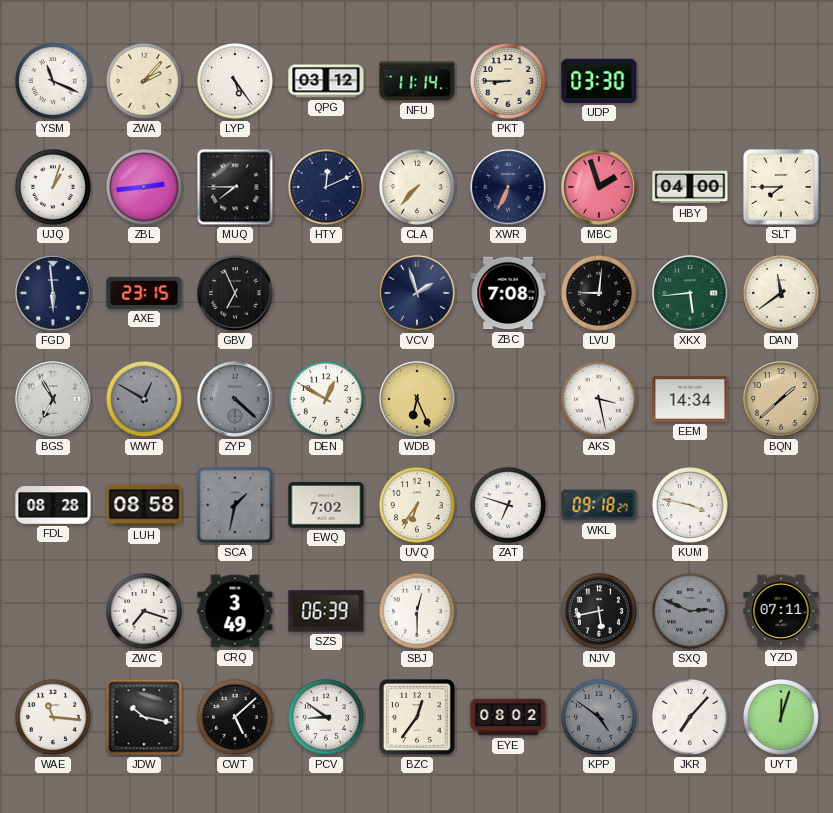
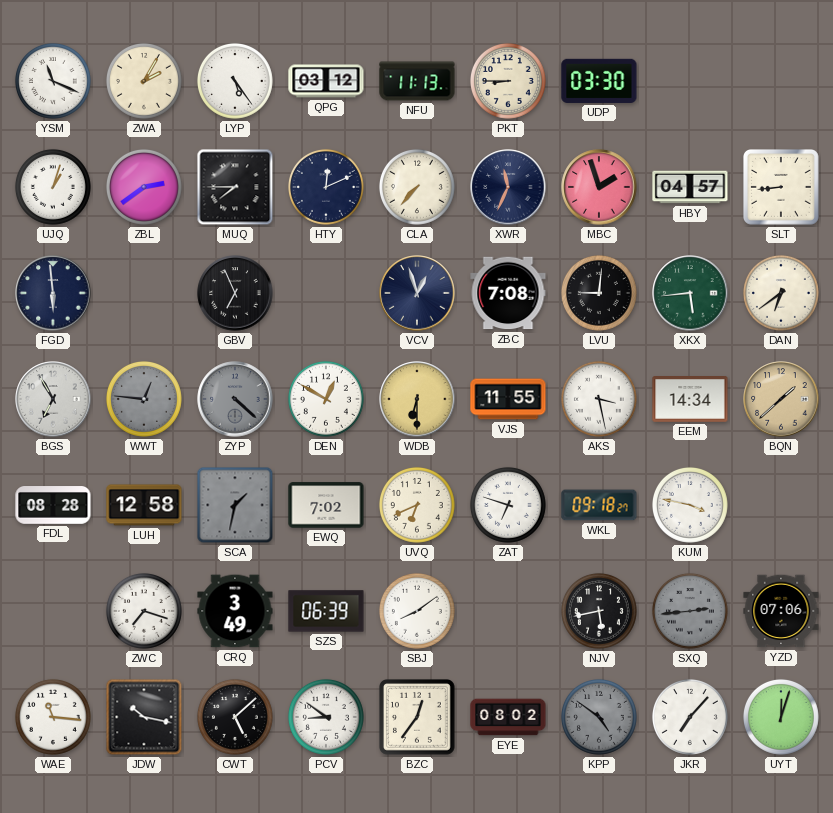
ZWA: 2:07 -> 2:05
NFU: 11:14 -> 11:13
ZBL: 2:44 -> 2:39
XWR: 6:34 -> 11:34
HBY: 04:00 -> 04:57
SLT: 7:45 -> 8:44
AXE: 23:15 -> none
VCV: 1:57 -> 12:57
DAN: 11:39 -> 6:39
WWT: 12:50 -> 12:46
WDB: 6:26 -> 6:30
VJS: none -> 11:55
LUH: 08:58 -> 12:58
UVQ: 6:36 -> 6:41
SBJ: 12:30 -> 8:09
SXQ: 2:49 -> 2:44
YZD: 07:11 -> 07:06
